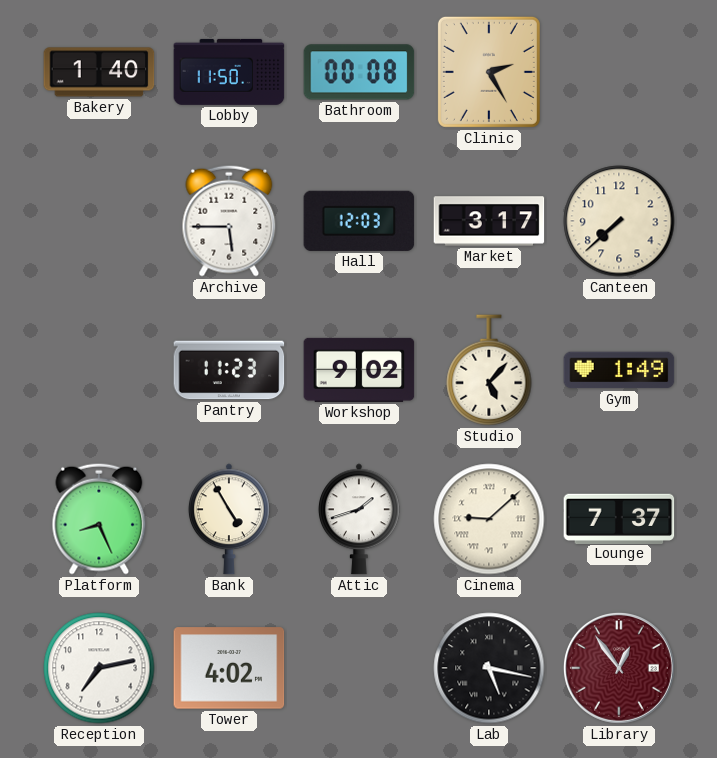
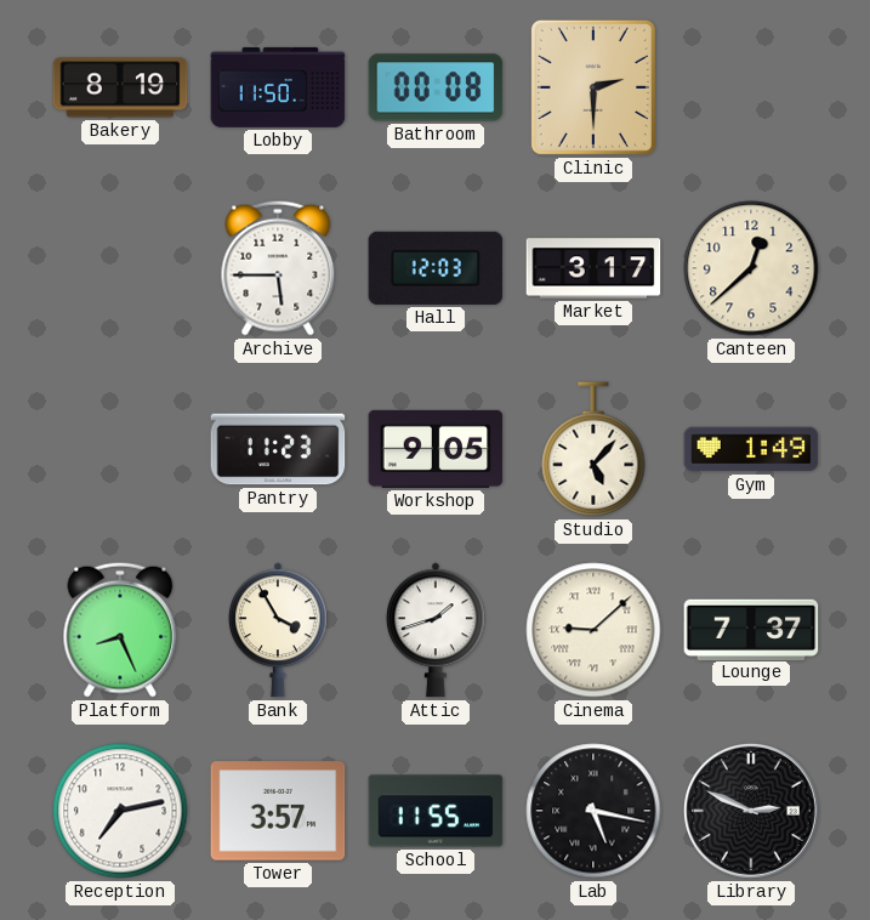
Bakery: 1:40 -> 8:19
Clinic: 2:25 -> 2:30
Canteen: 7:38 -> 12:38
Workshop: 9:02 -> 9:05
Bank: 4:55 -> 3:55
Tower: 4:02 -> 3:57
School: none -> 11:55
Library: 12:54 -> 2:49
Library dial: burgundy -> black
